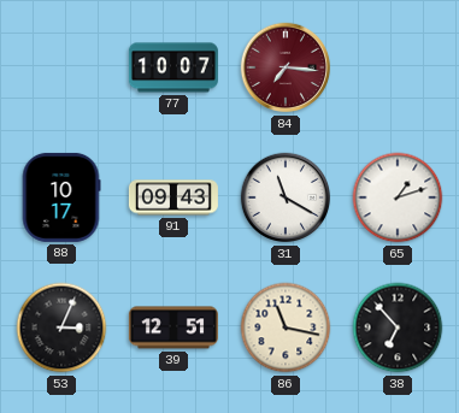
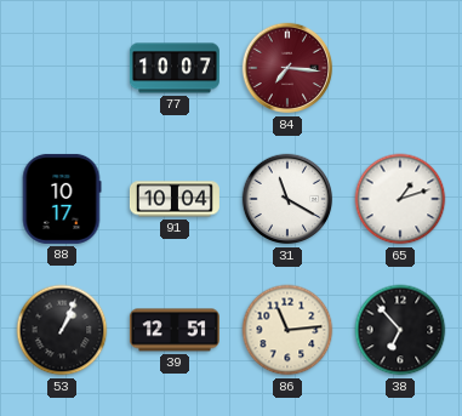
91: 09:43 -> 10:04
53: 3:04 -> 1:04
86: 11:17 -> 11:14
